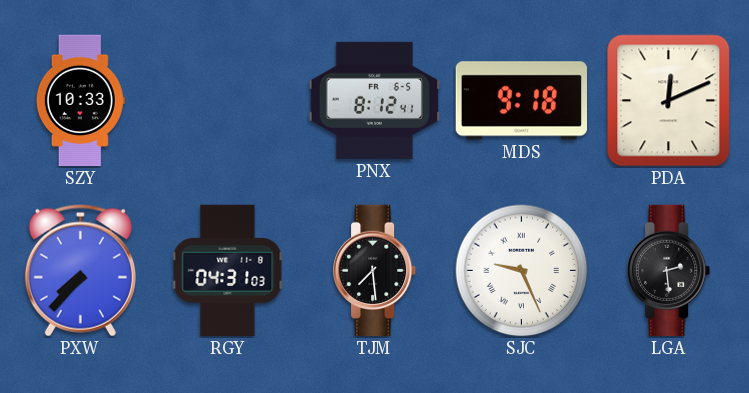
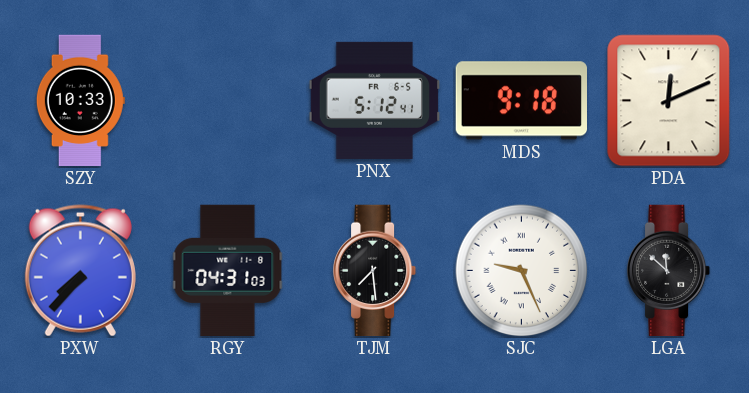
PNX: 8:12 -> 5:12
LGA: 2:29 -> 11:52
